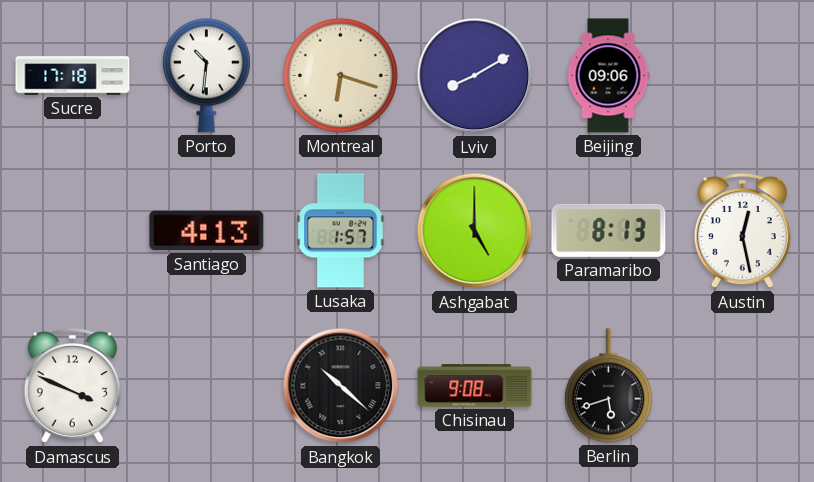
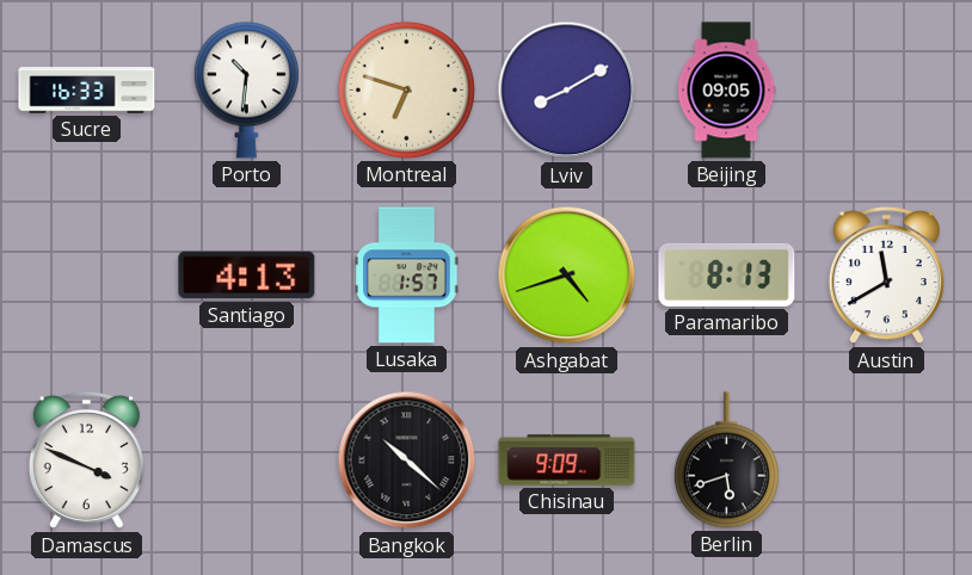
Sucre: 17:18 -> 16:33
Montreal: 6:18 -> 6:48
Beijing: 09:06 -> 09:05
Ashgabat: 5:00 -> 4:42
Austin: 12:28 -> 11:40
Chisinau: 9:08 -> 9:09
